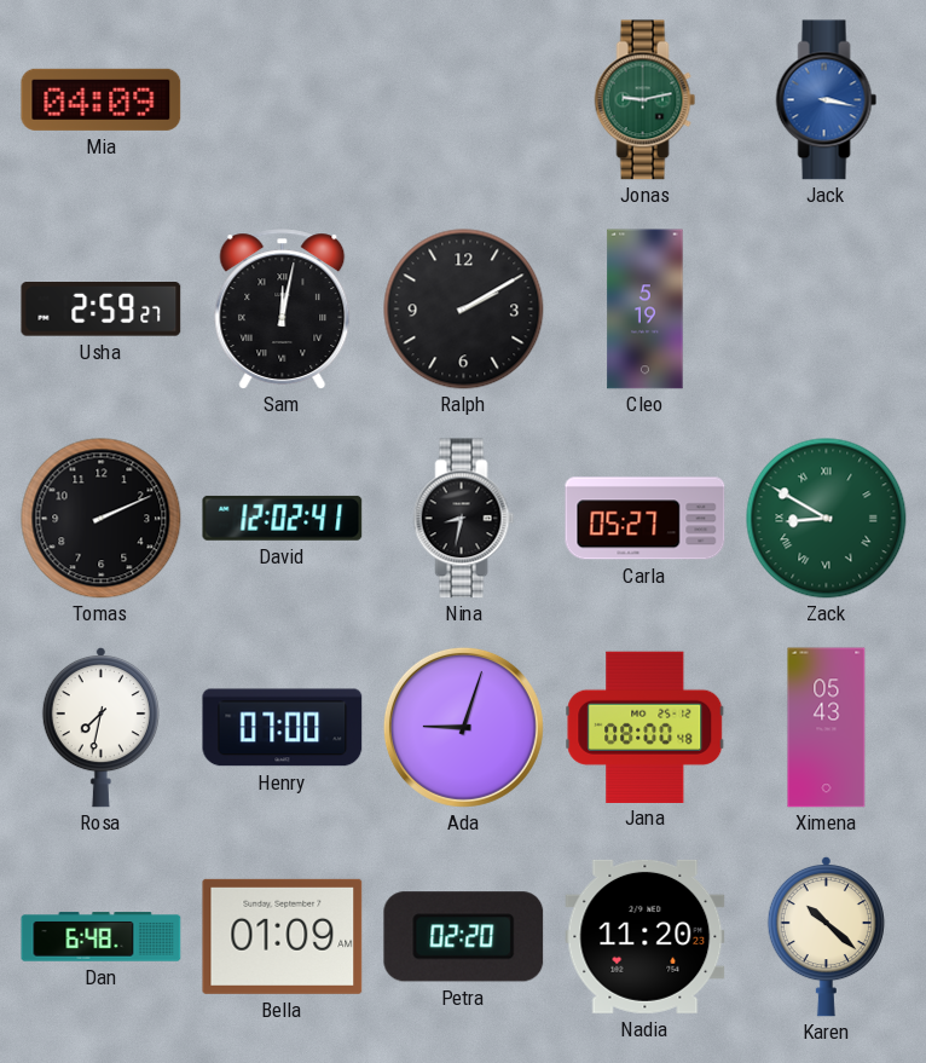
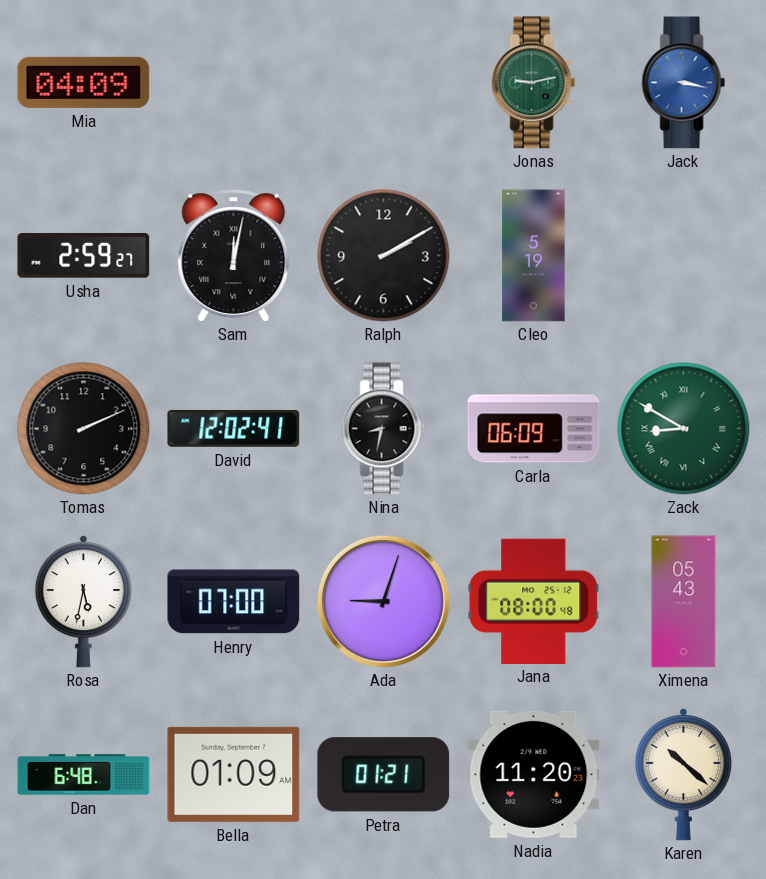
Carla: 05:27 -> 06:09
Rosa: 7:32 -> 5:32
Petra: 02:20 -> 01:21
